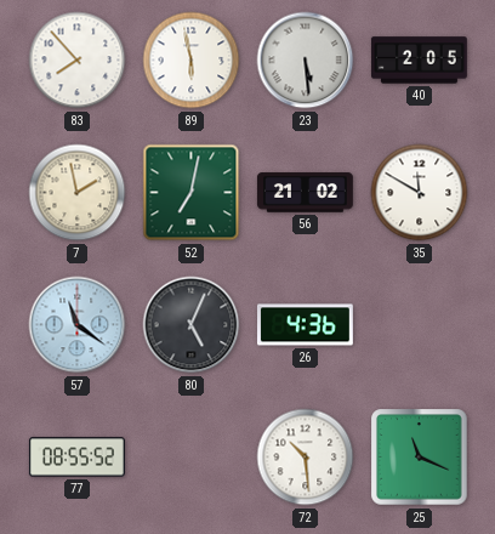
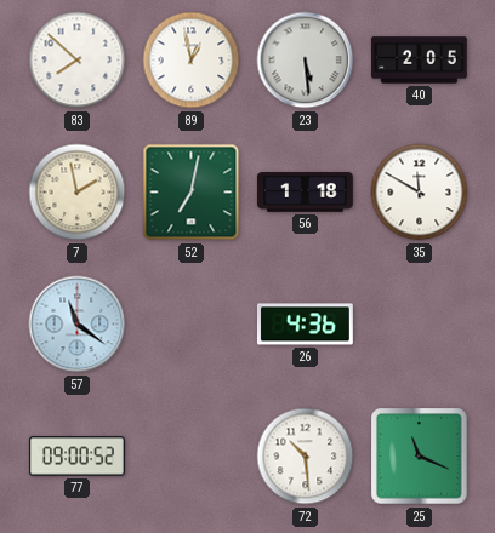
83: 7:53 -> 7:52
89: 5:58 -> 12:58
56: 21:02 -> 1:18
80: 5:04 -> none
77: 08:55 -> 09:00
